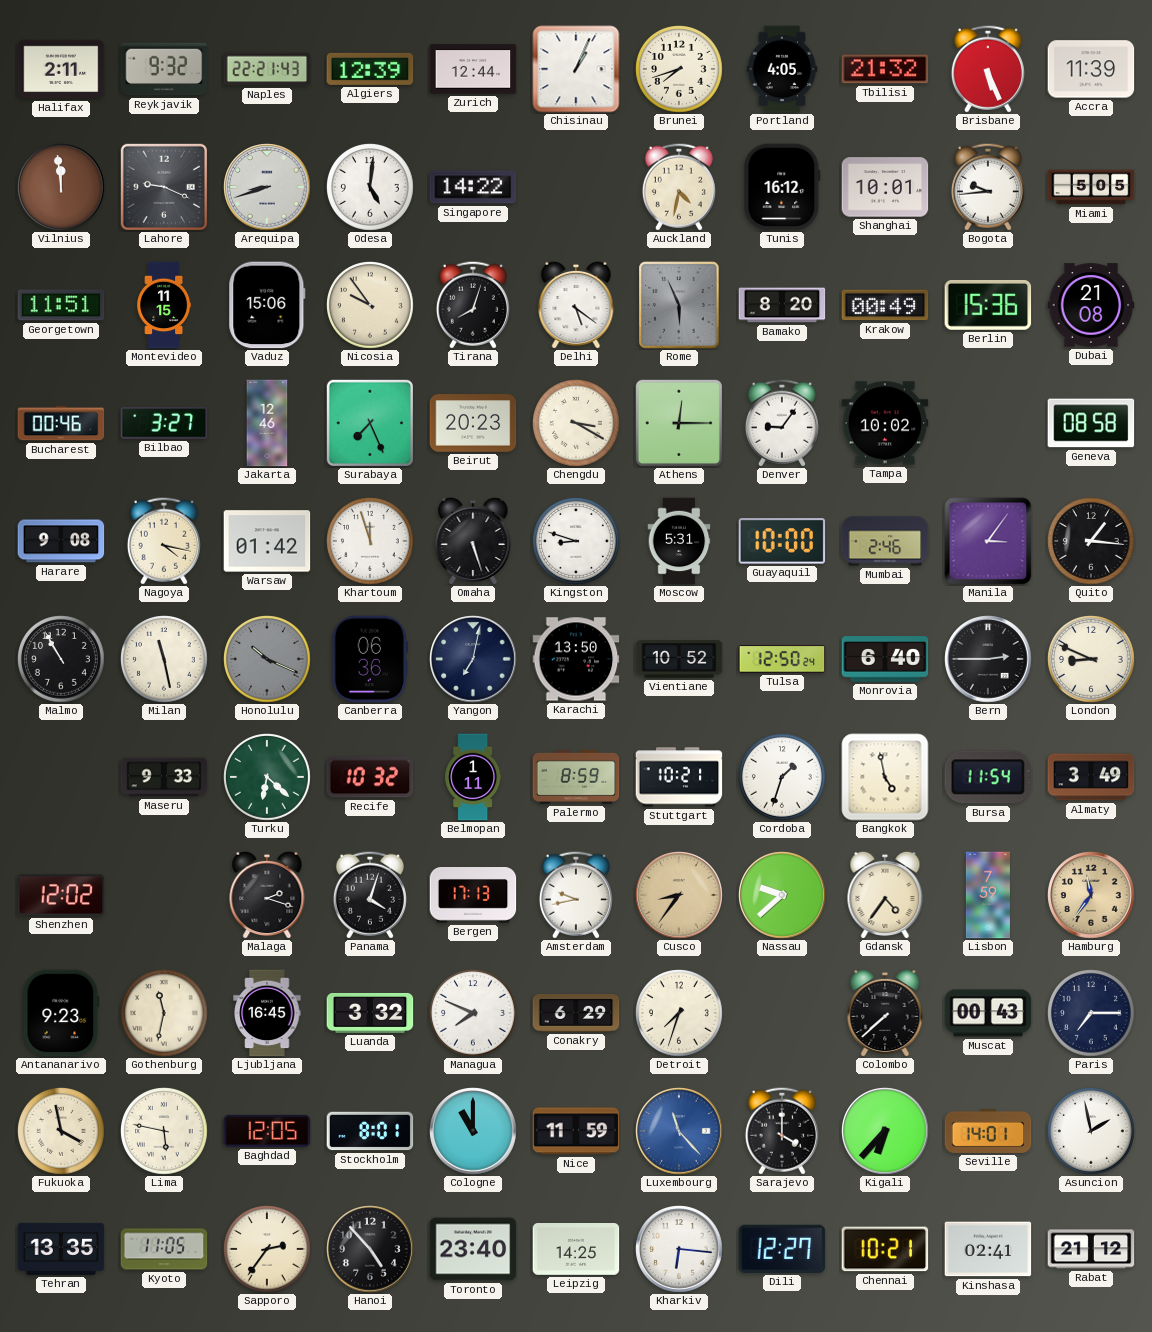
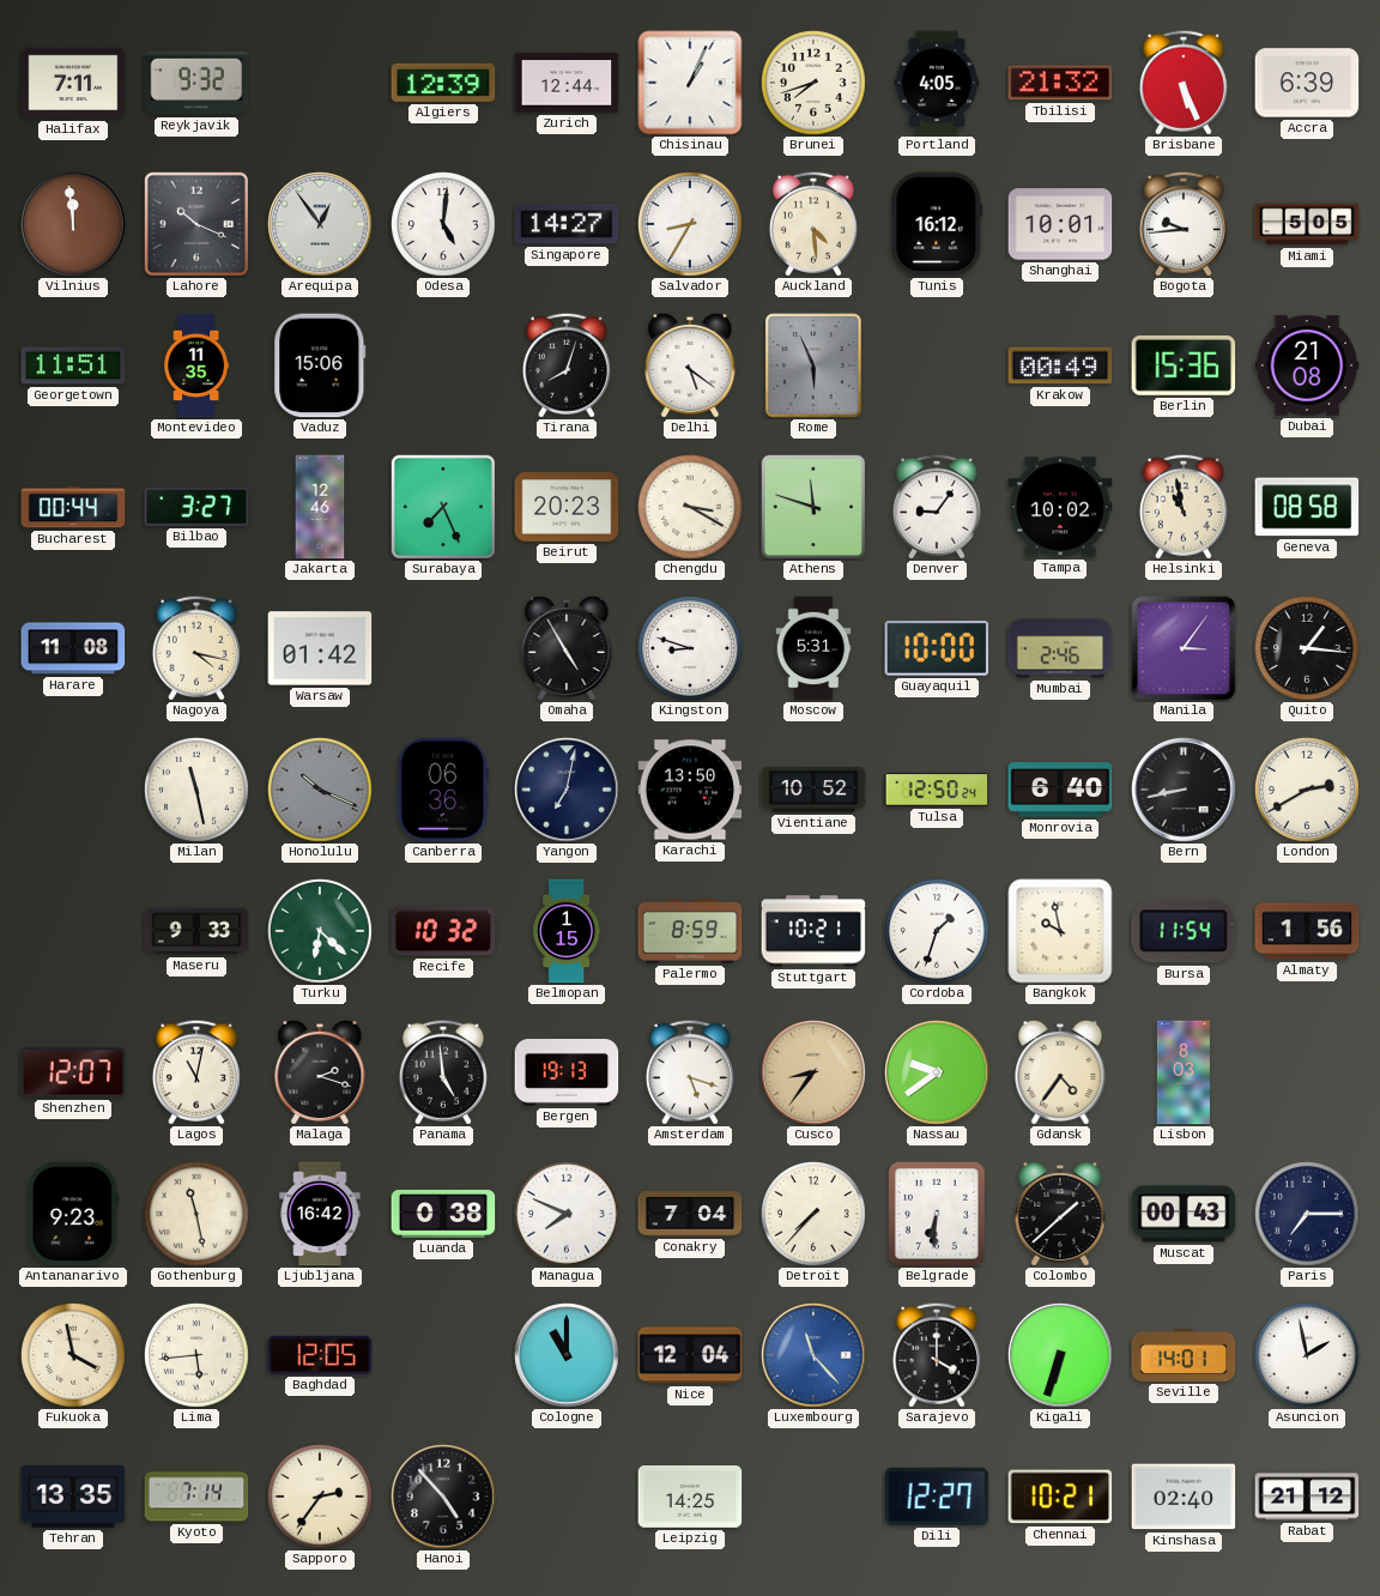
Halifax: 2:11 -> 7:11
Naples: 22:21 -> none
Accra: 11:39 -> 6:39
Lahore: 9:19 -> 10:19
Arequipa: 8:42 -> 12:54
Singapore: 14:22 -> 14:27
Salvador: none -> 8:35
Auckland: 4:32 -> 4:29
Montevideo: 11:15 -> 11:35
Nicosia: 9:54 -> none
Bamako: 8:20 -> none
Bucharest: 00:46 -> 00:44
Athens: 12:15 -> 11:48
Helsinki: none -> 10:58
Harare: 9:08 -> 11:08
Khartoum: 11:57 -> none
Omaha: 5:27 -> 4:55
Malmo: 10:55 -> none
Bern: 2:45 -> 8:43
London: 8:49 -> 2:40
Belmopan: 1:11 -> 1:15
Bangkok: 4:58 -> 9:58
Almaty: 3:49 -> 1:56
Shenzhen: 12:02 -> 12:07
Lagos: none -> 11:02
Panama: 4:03 -> 4:59
Bergen: 17:13 -> 19:13
Amsterdam: 9:43 -> 5:18
Nassau: 9:38 -> 9:39
Lisbon: 7:59 -> 8:03
Hamburg: 11:36 -> none
Gothenburg: 11:32 -> 11:28
Ljubljana: 16:45 -> 16:42
Luanda: 3:32 -> 0:38
Conakry: 6:29 -> 7:04
Detroit: 7:33 -> 7:37
Belgrade: none -> 6:31
Colombo: 7:38 -> 1:38
Lima: 5:47 -> 5:44
Stockholm: 8:01 -> none
Nice: 11:59 -> 12:04
Kigali: 6:37 -> 6:33
Kyoto: 11:05 -> 7:14
Toronto: 23:40 -> none
Kharkiv: 6:16 -> none
Kinshasa: 02:41 -> 02:40
